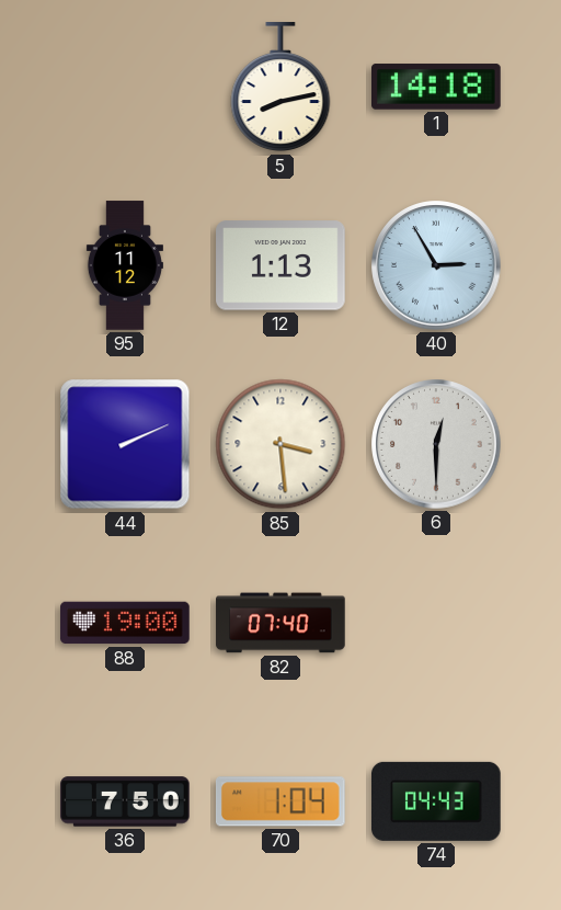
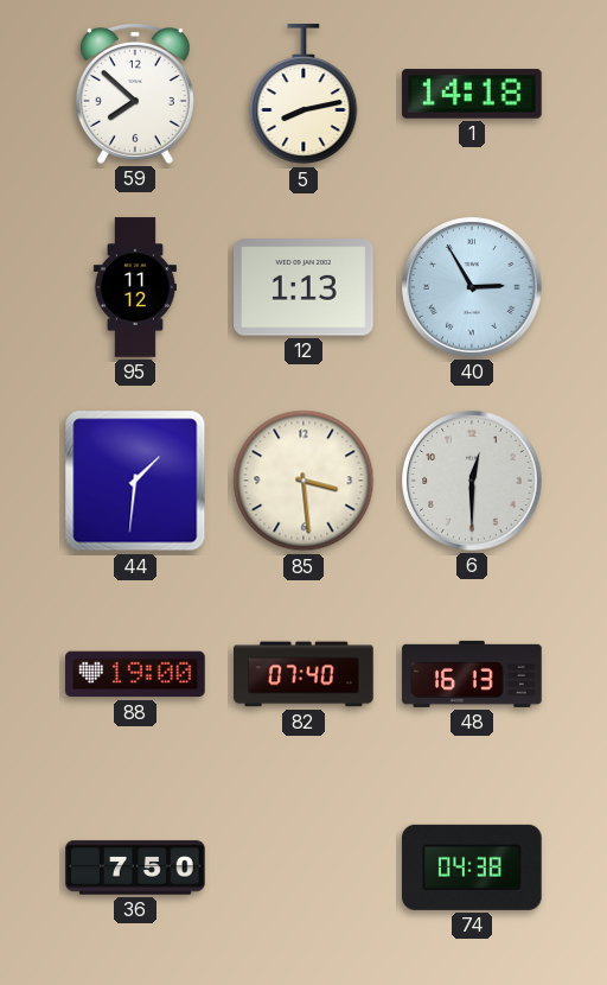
59: none -> 7:52
44: 2:11 -> 1:31
48: none -> 16:13
70: 1:04 -> none
74: 04:43 -> 04:38
